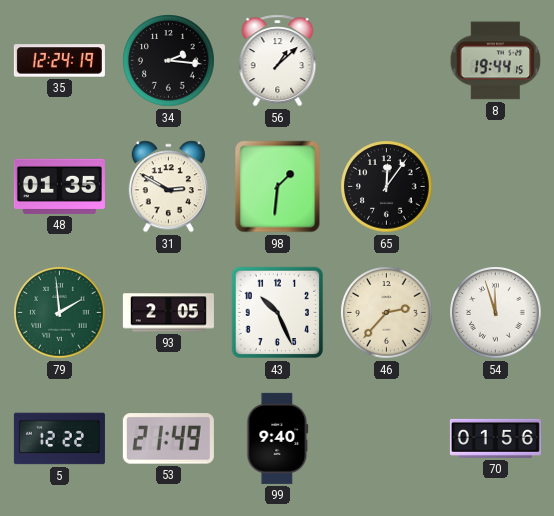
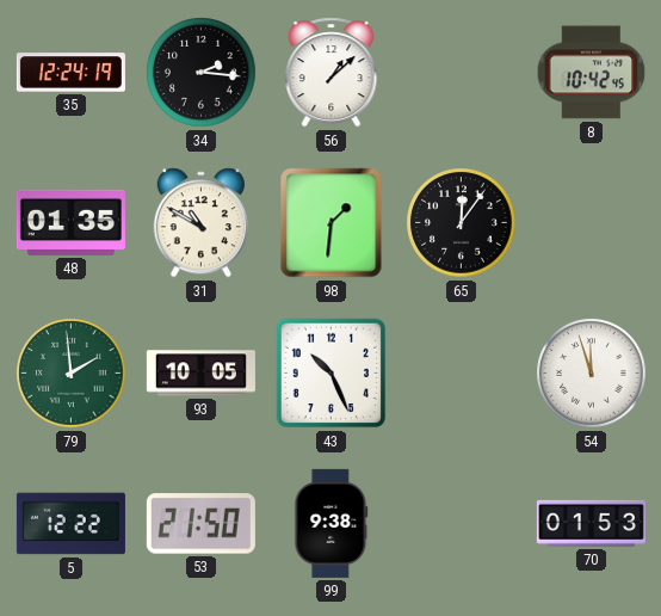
8: 19:44 -> 10:42
31: 2:50 -> 10:50
93: 2:05 -> 10:05
46: 2:37 -> none
53: 21:49 -> 21:50
99: 9:40 -> 9:38
70: 01:56 -> 01:53
